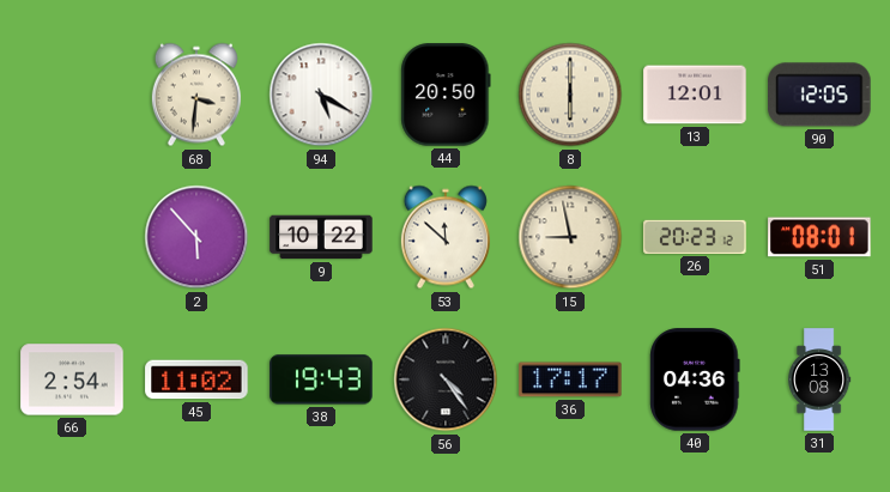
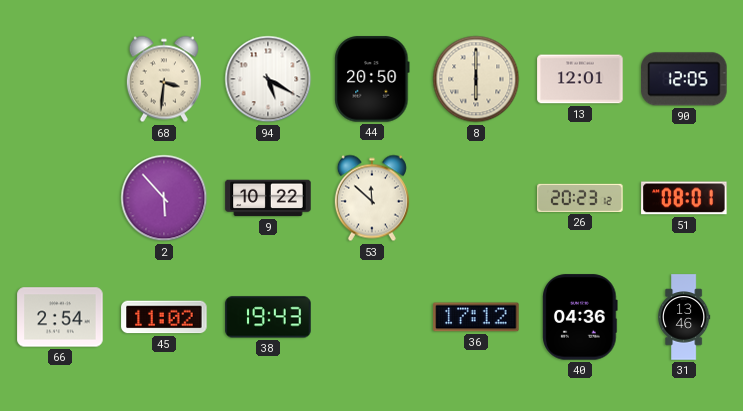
15: 8:58 -> none
56: 4:24 -> none
36: 17:17 -> 17:12
31: 13:08 -> 13:46
